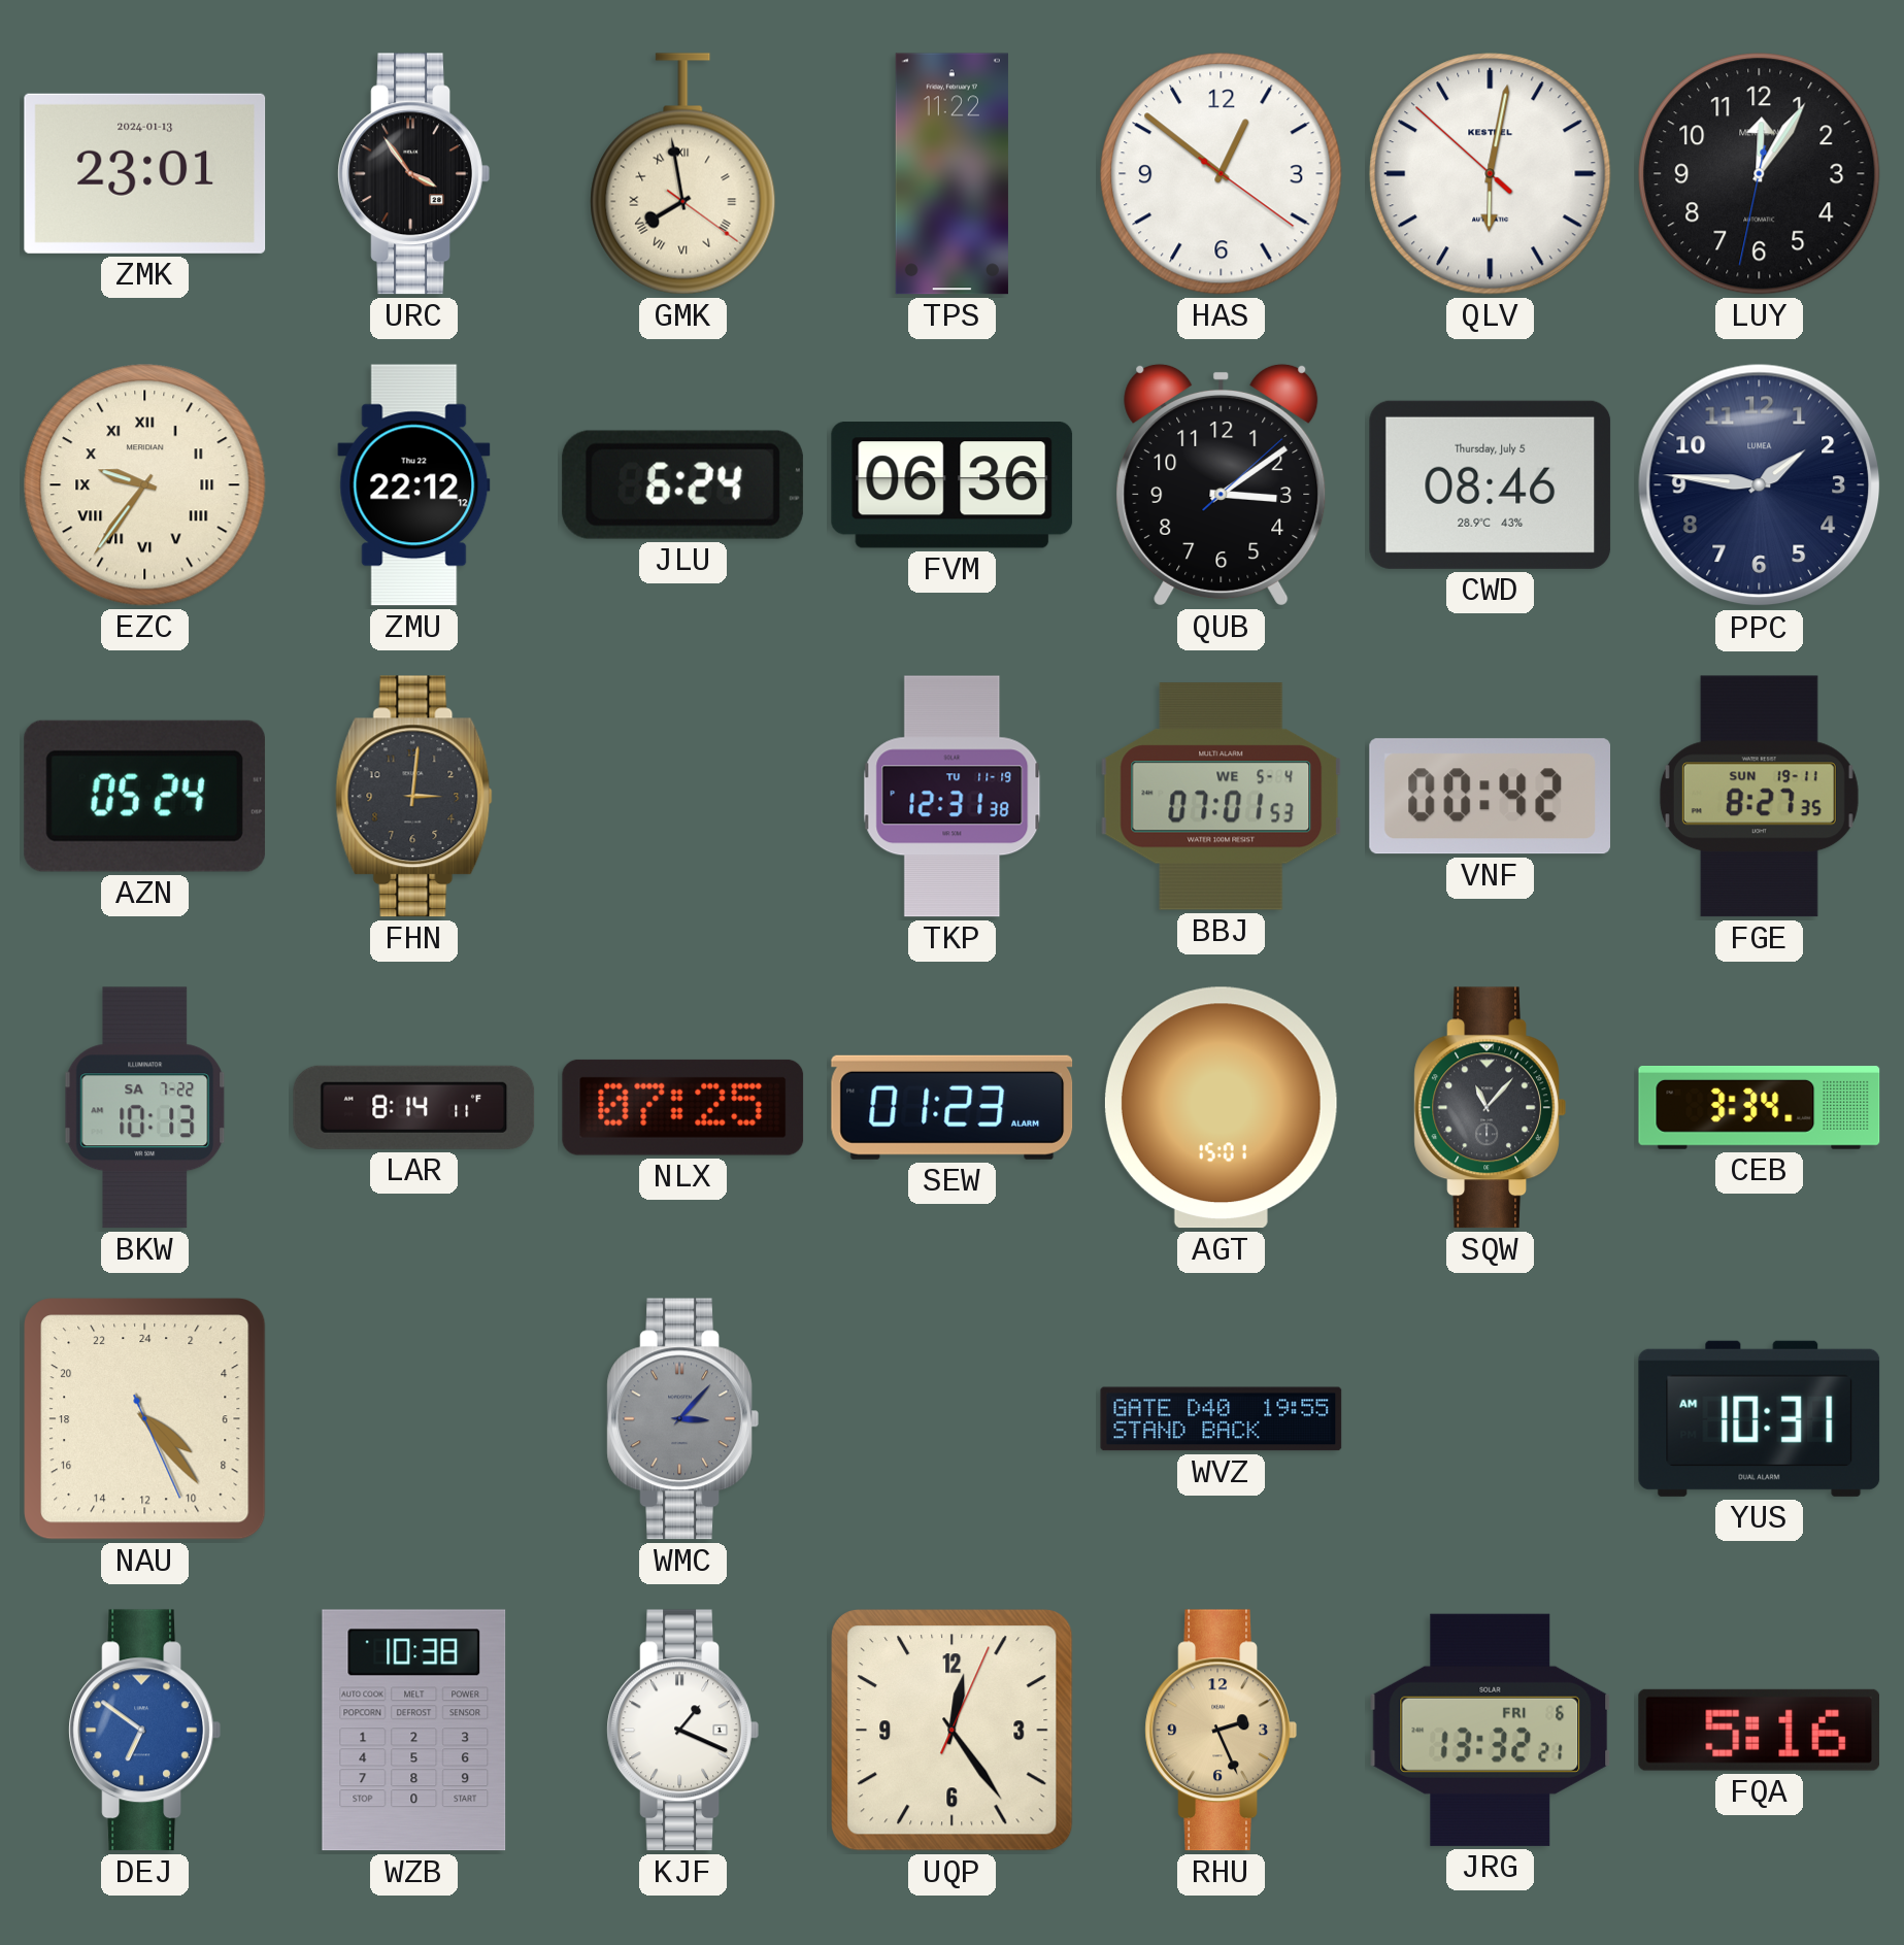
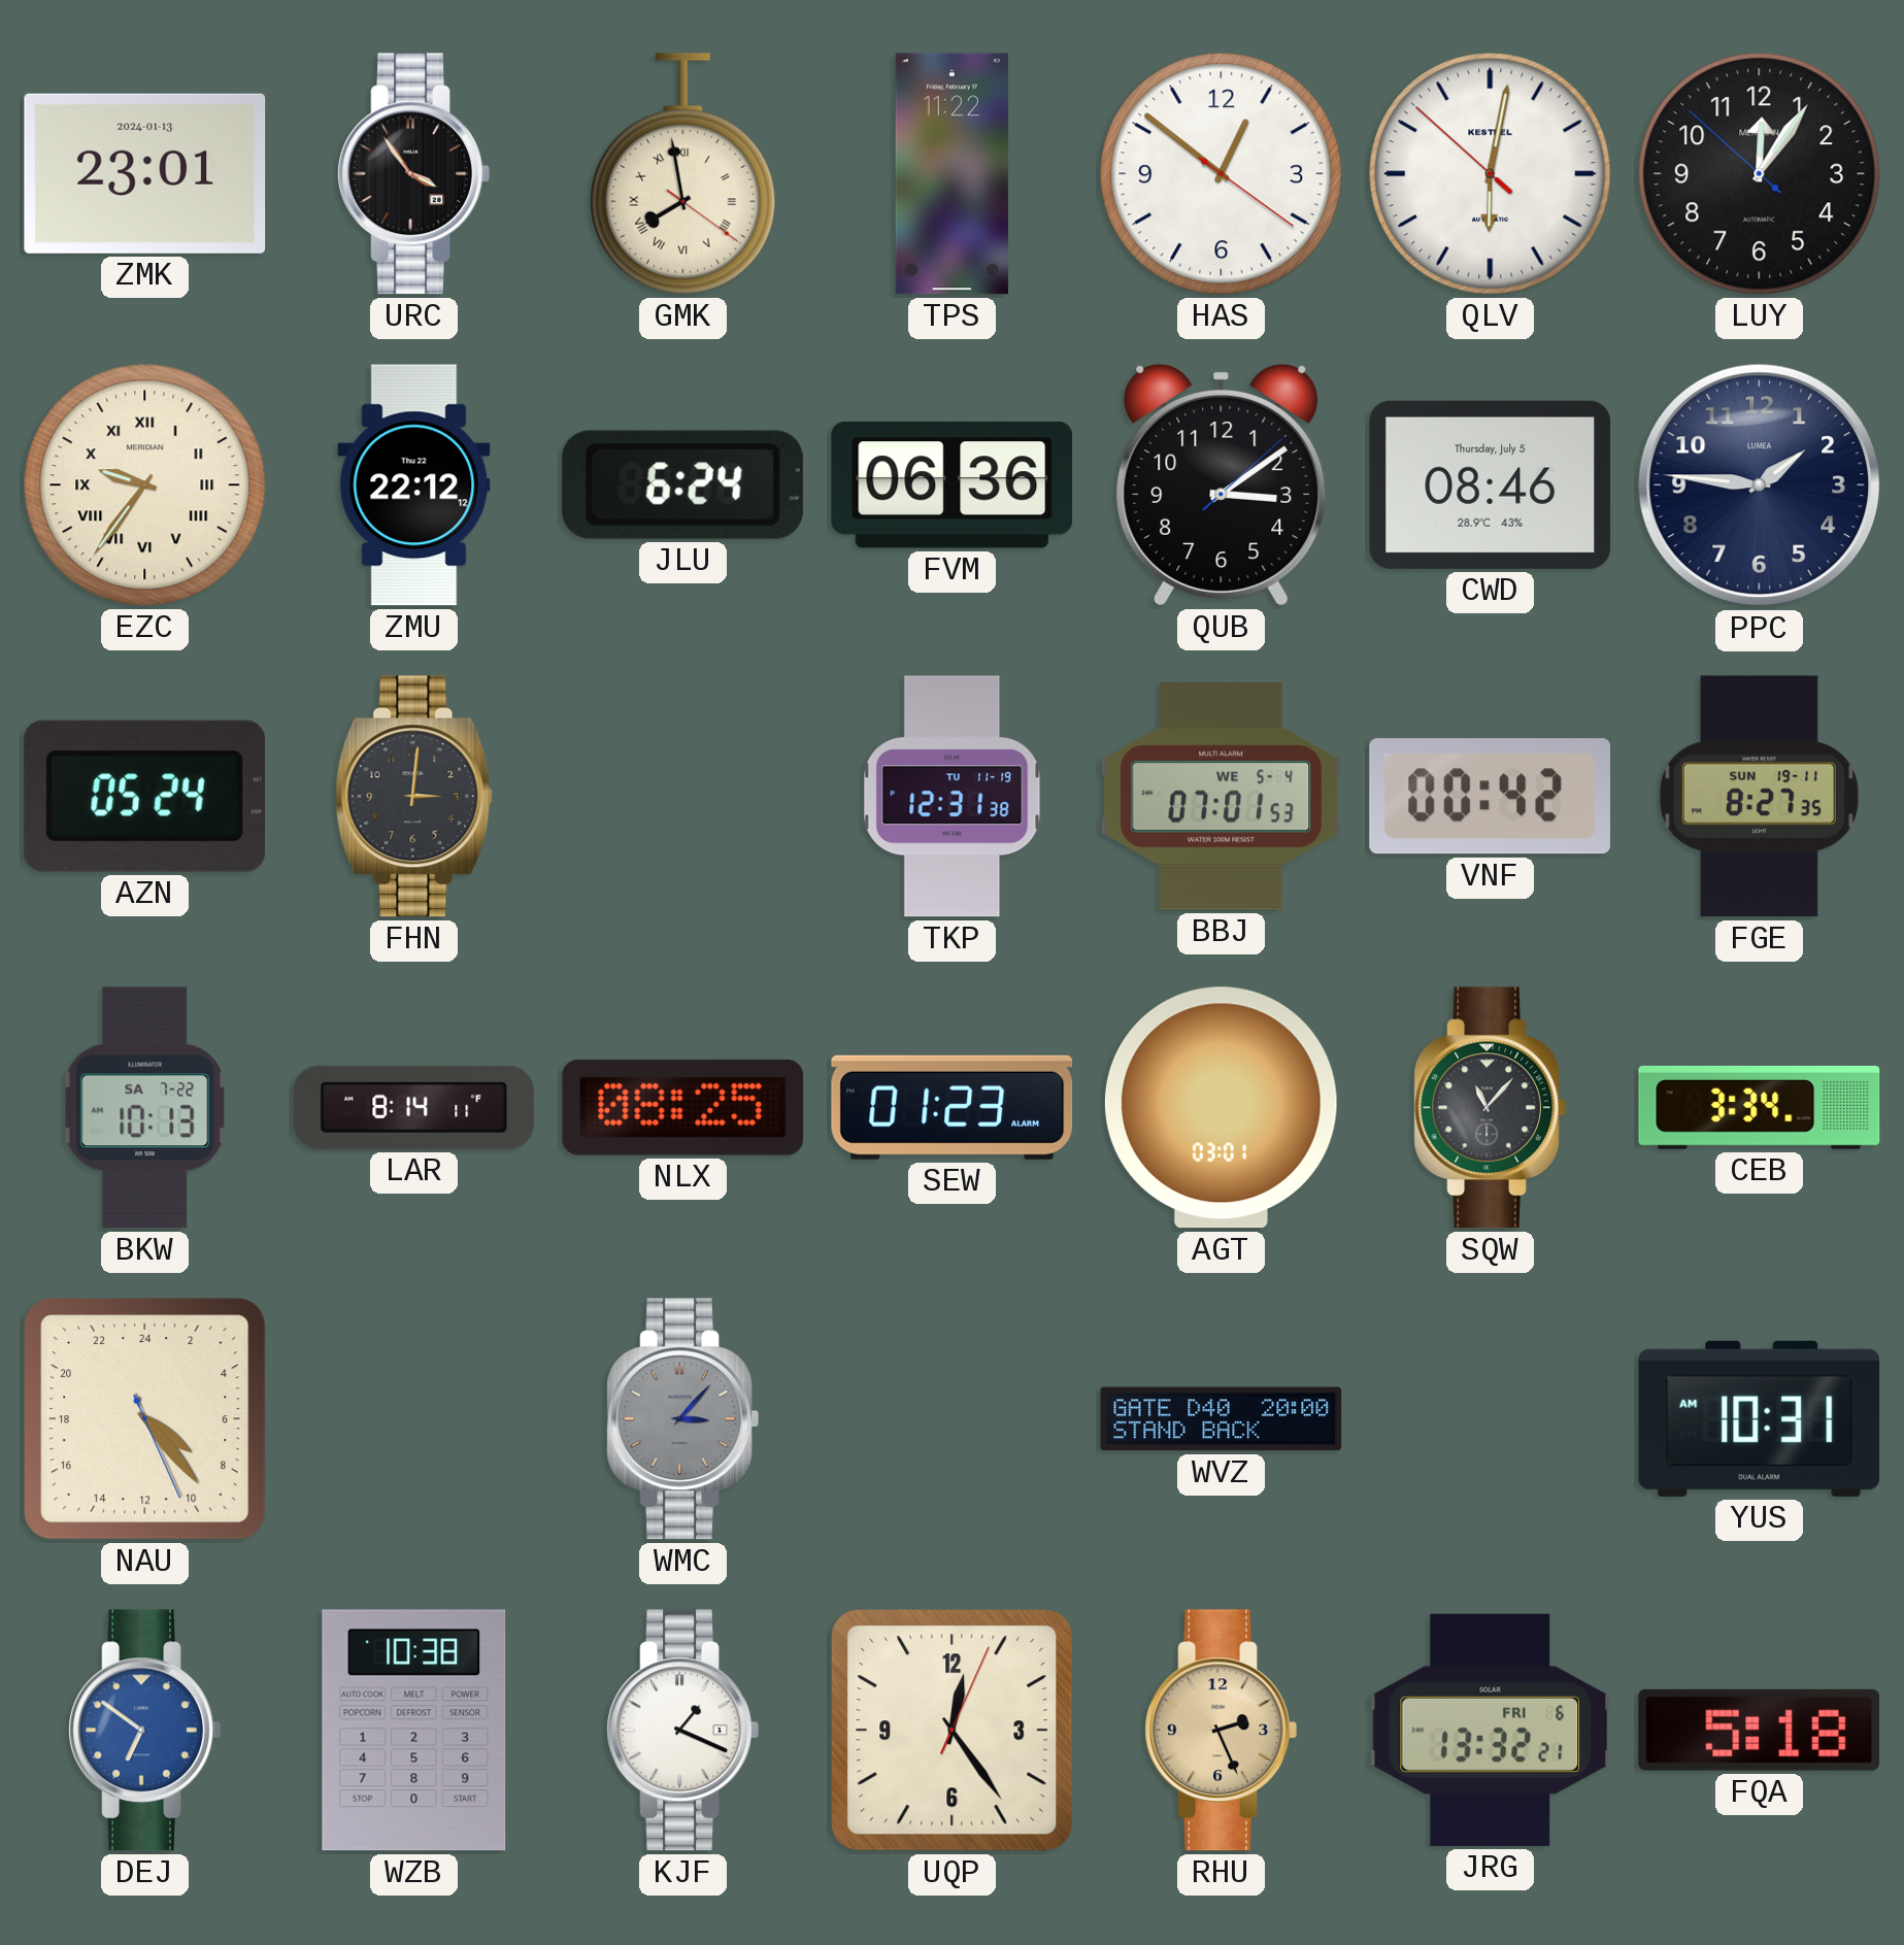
LUY: 12:05:32 -> 12:05:52
NLX: 07:25 -> 08:25
AGT: 15:01 -> 03:01
WVZ: 19:55 -> 20:00
FQA: 5:16 -> 5:18
